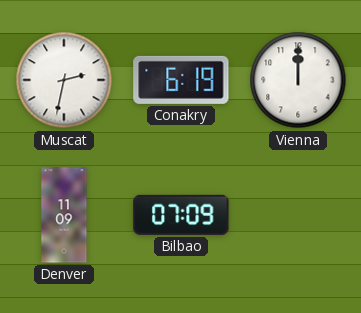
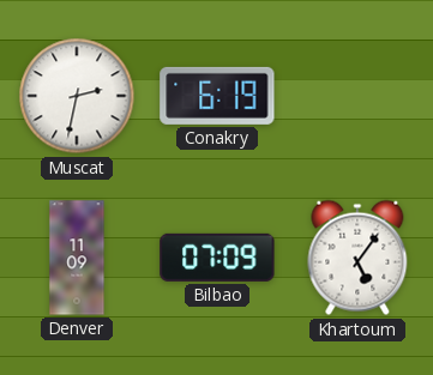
Vienna: 12:00 -> none
Khartoum: none -> 5:06
